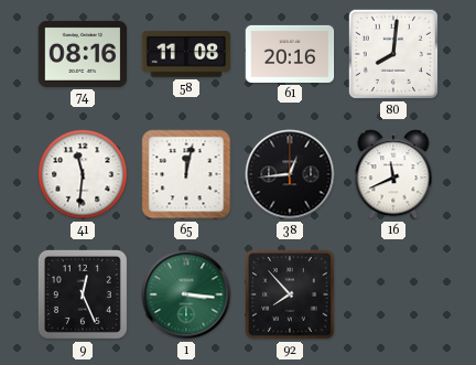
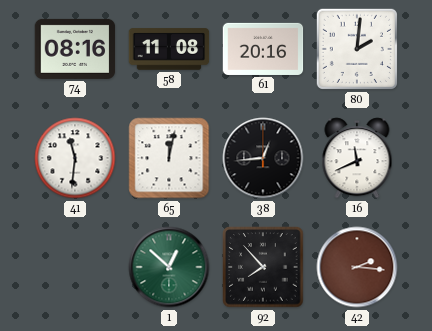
80: 8:01 -> 2:01
9: 12:26 -> none
1: 3:16 -> 12:52
42: none -> 2:16
